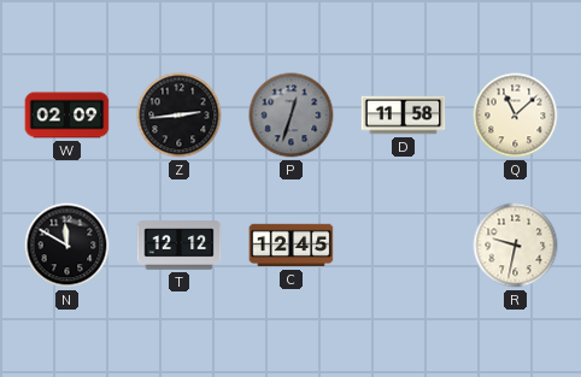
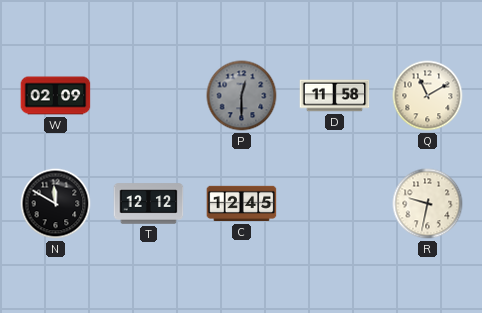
Z: 2:44 -> none
P: 12:33 -> 12:30
Q: 11:08 -> 11:10
